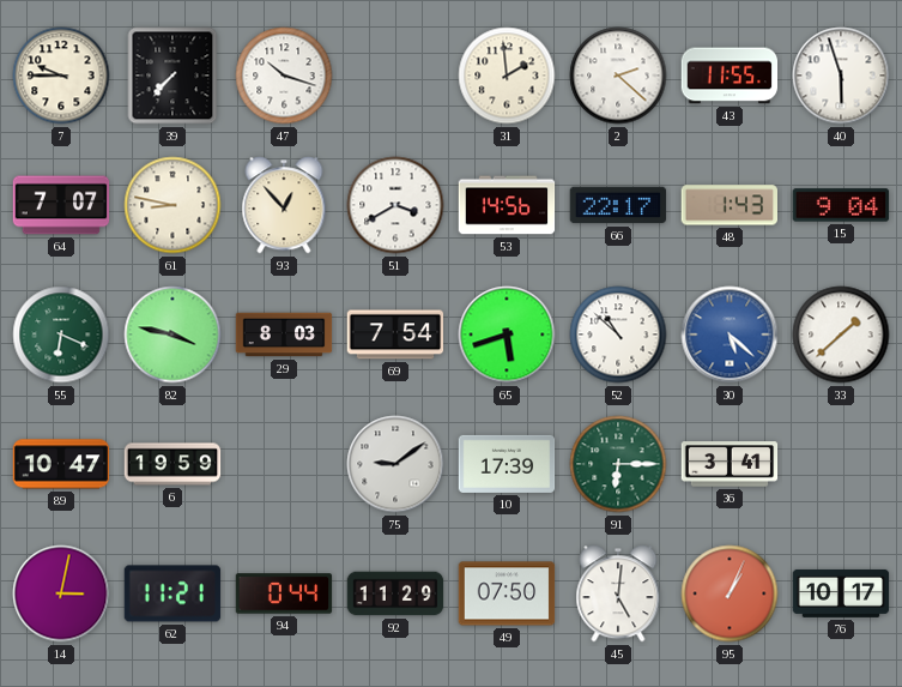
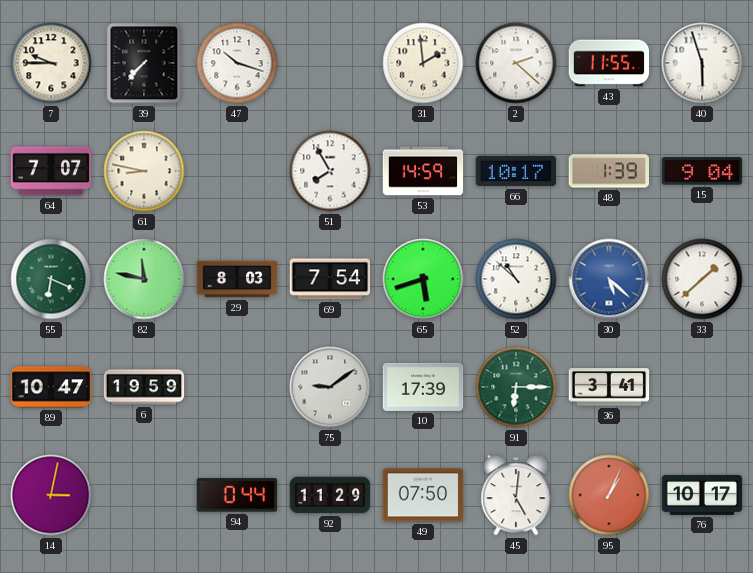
93: 12:53 -> none
51: 3:40 -> 7:55
53: 14:56 -> 14:59
66: 22:17 -> 10:17
48: 1:43 -> 1:39
82: 3:47 -> 11:47
62: 11:21 -> none
